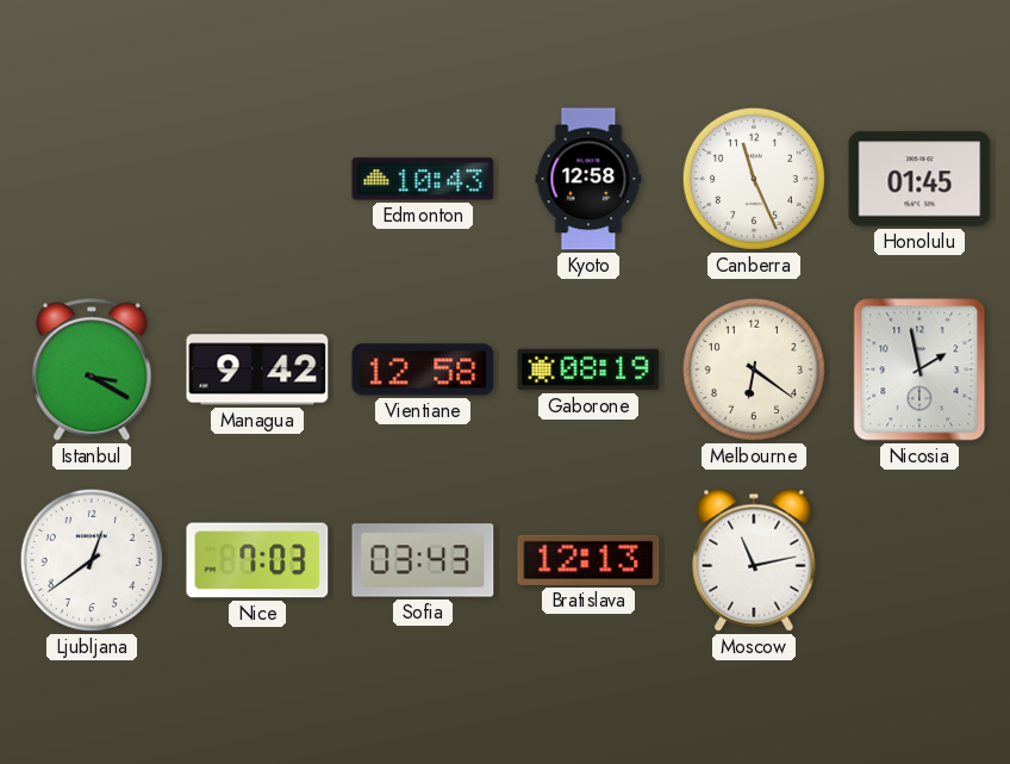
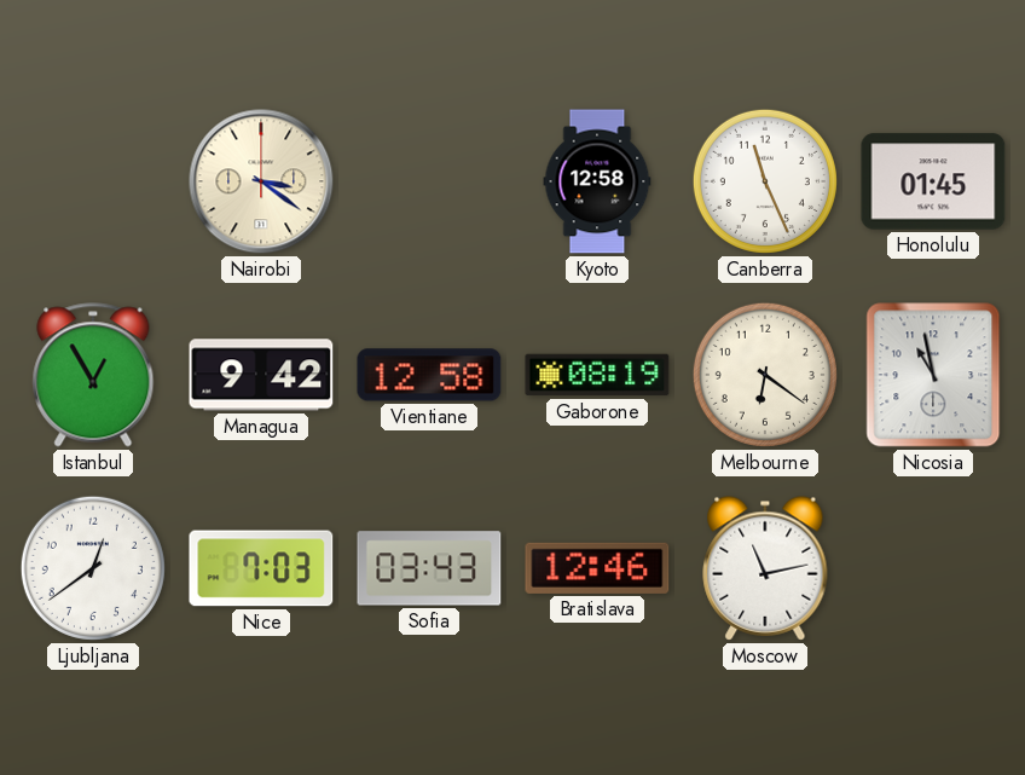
Nairobi: none -> 3:21
Edmonton: 10:43 -> none
Istanbul: 3:20 -> 12:55
Nicosia: 1:58 -> 10:58
Bratislava: 12:13 -> 12:46
